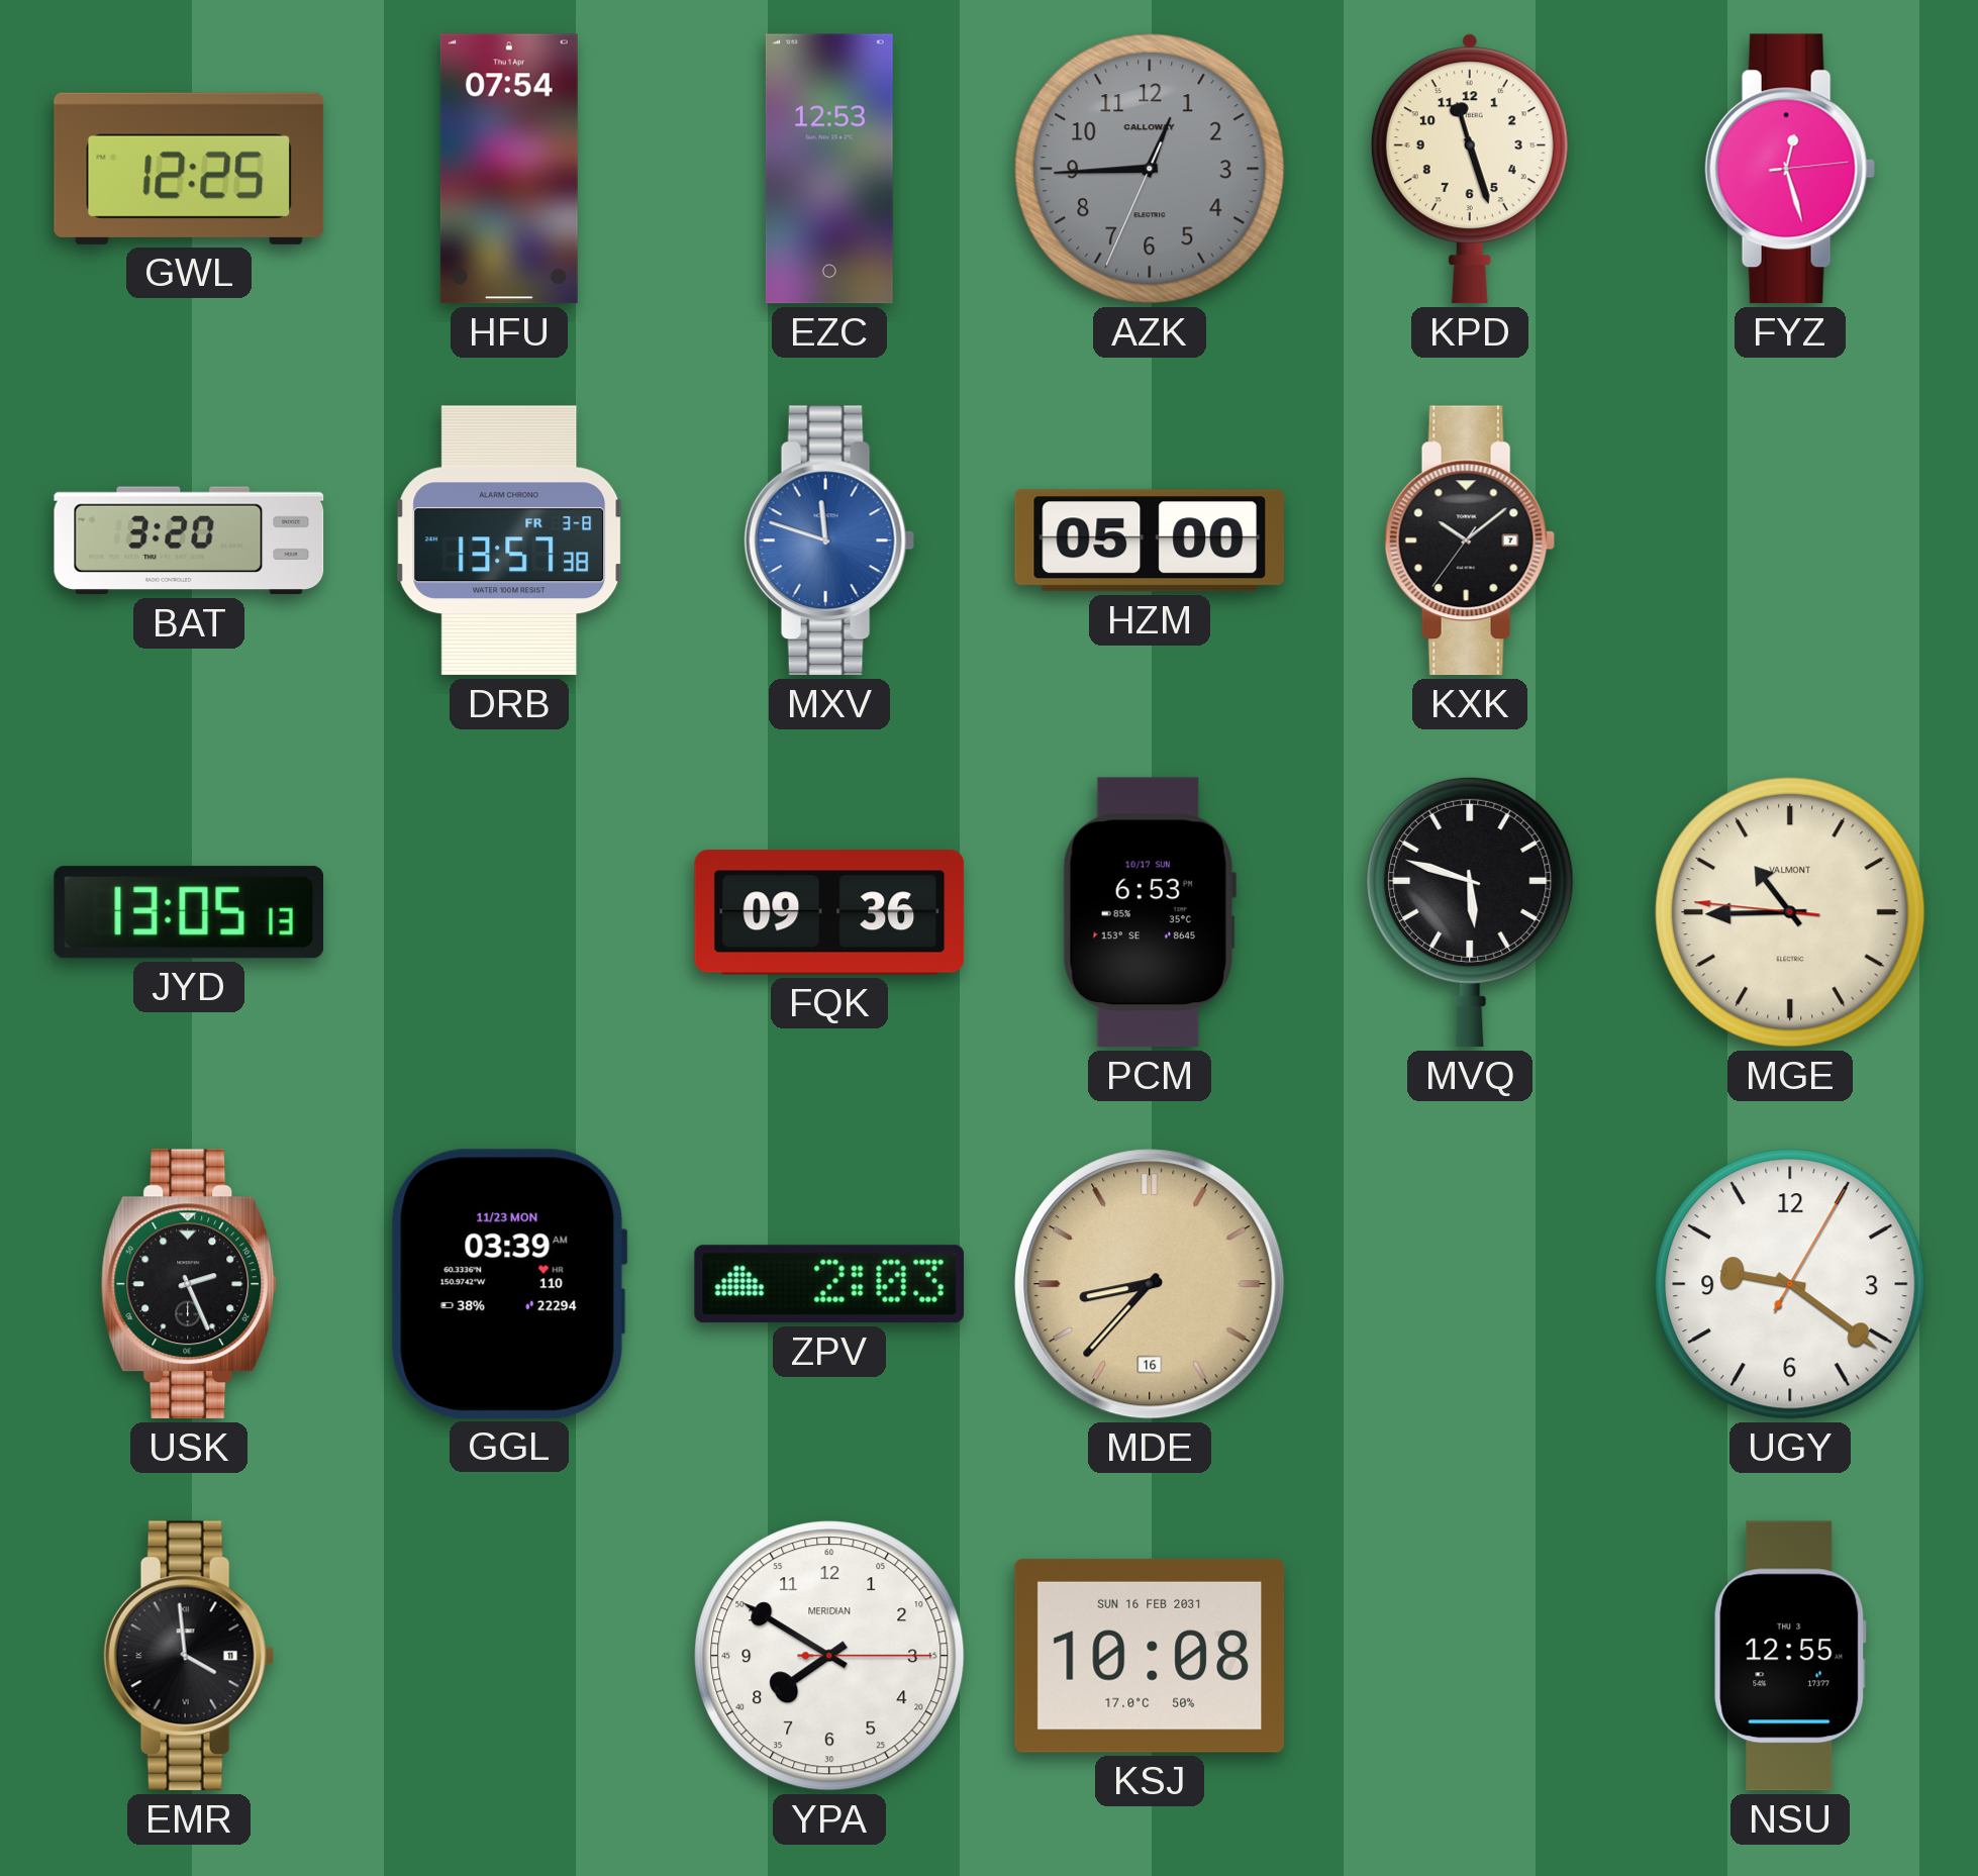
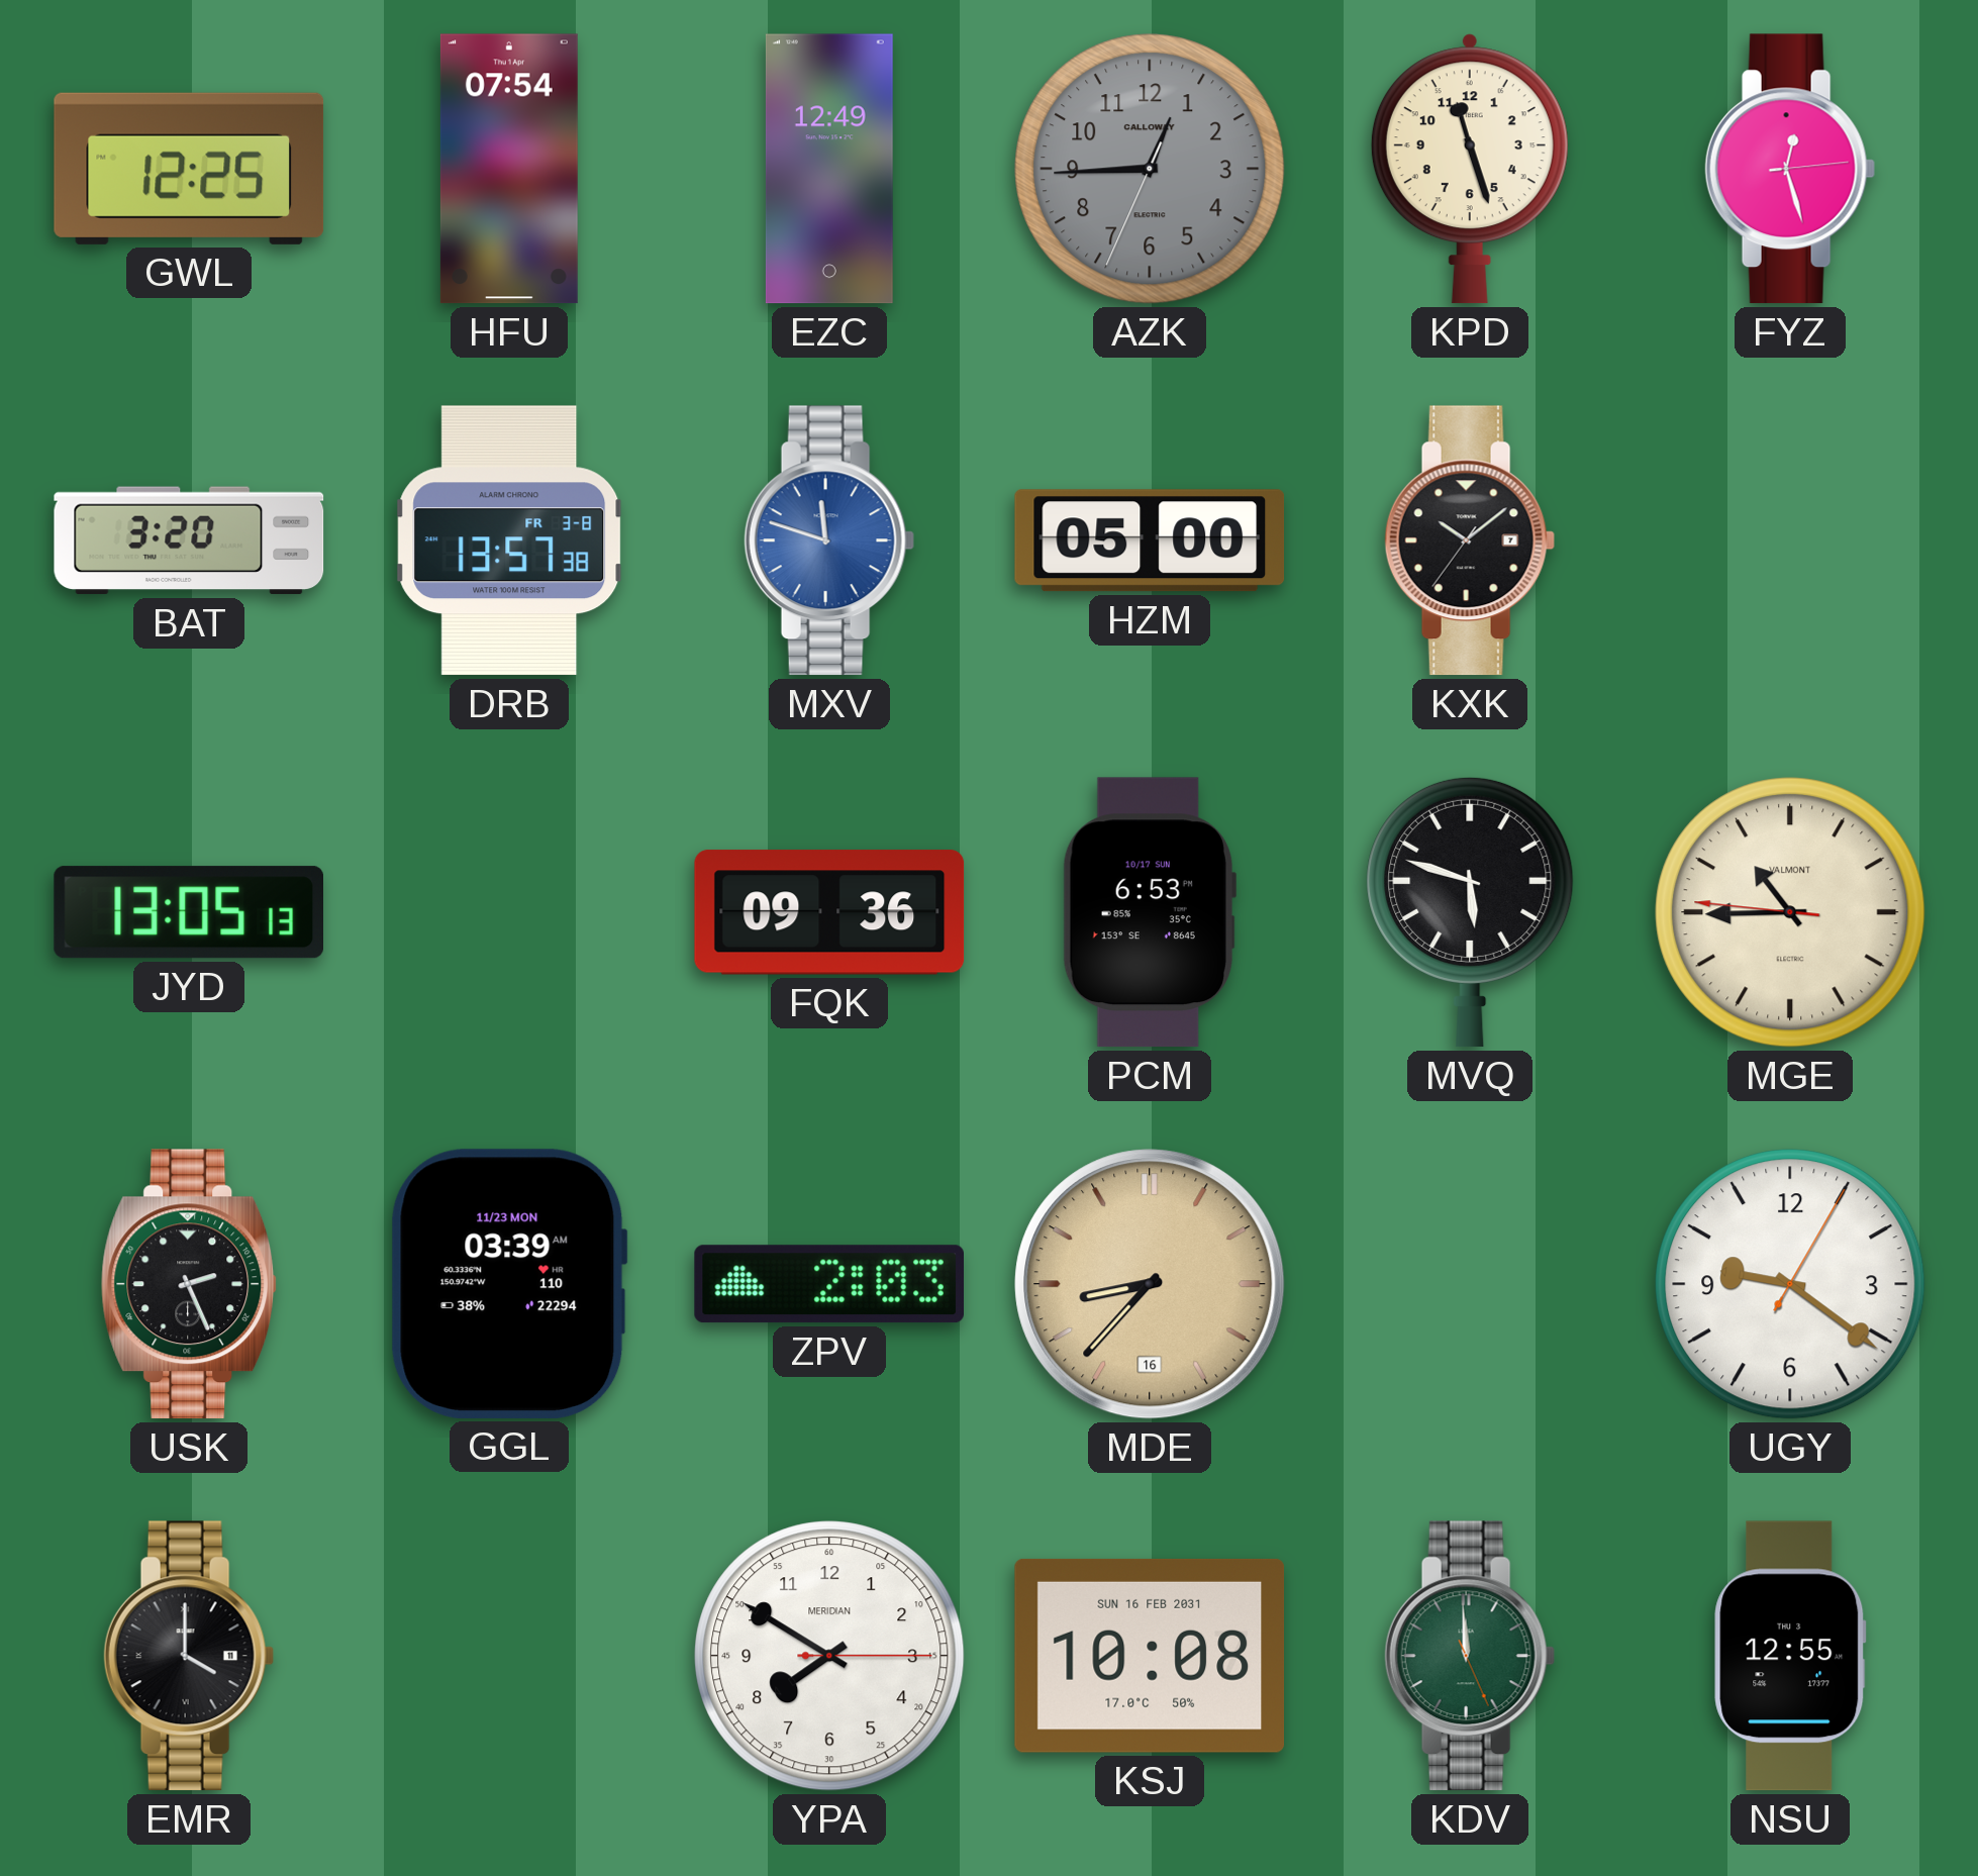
EZC: 12:53 -> 12:49
EMR: 3:59 -> 4:00
KDV: none -> 11:59
